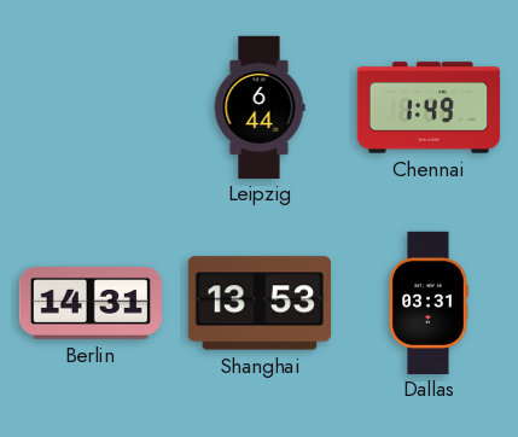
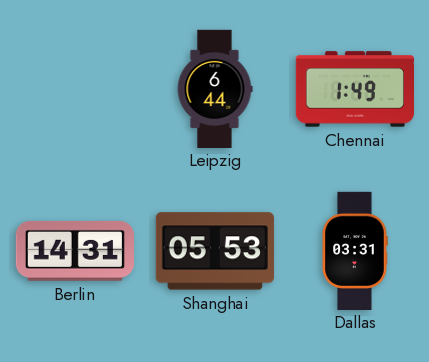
Shanghai: 13:53 -> 05:53
